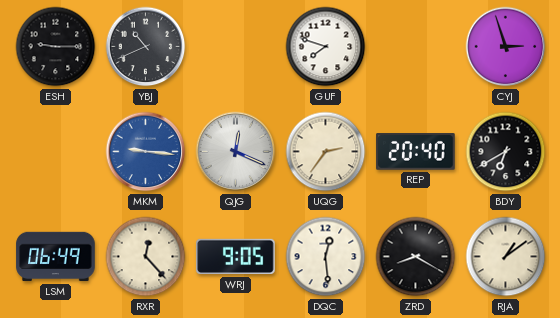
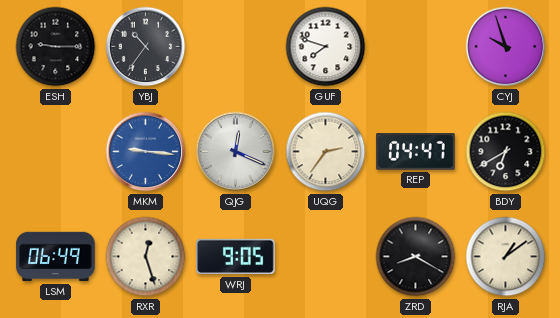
YBJ: 10:41 -> 10:36
CYJ: 2:57 -> 9:57
REP: 20:40 -> 04:47
RXR: 12:23 -> 12:27
DQC: 12:29 -> none
